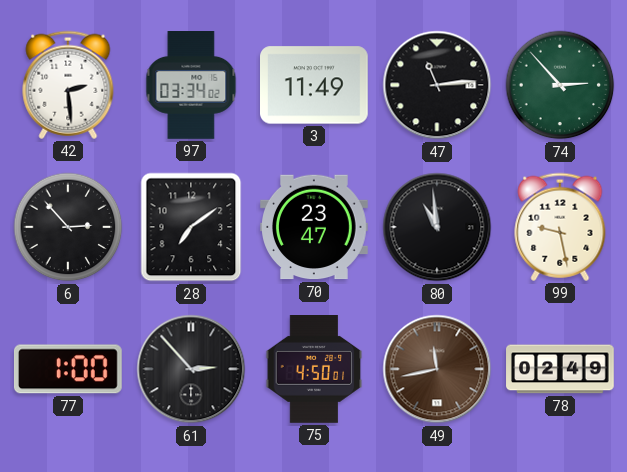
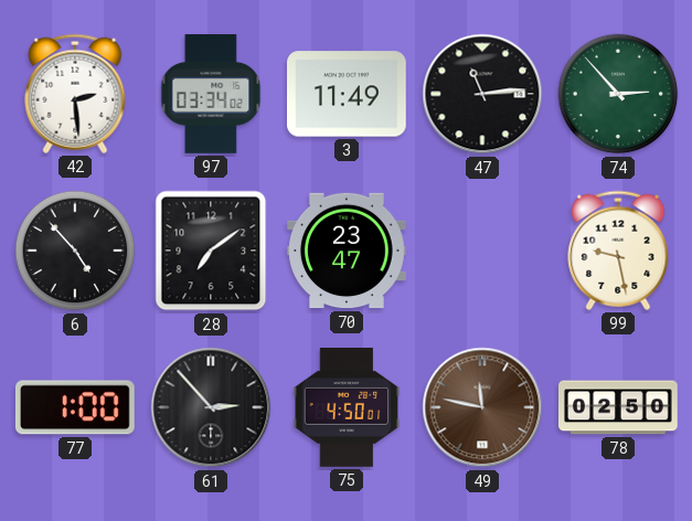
6: 2:53 -> 4:53
80: 10:59 -> none
49: 11:43 -> 11:47
78: 02:49 -> 02:50
